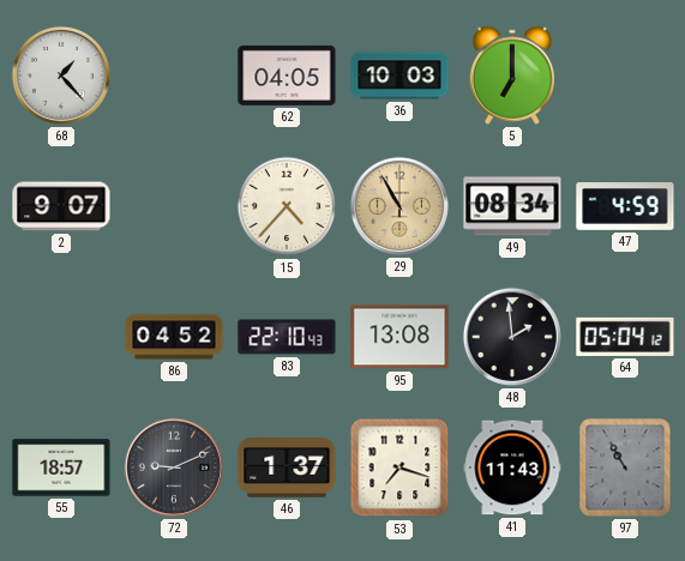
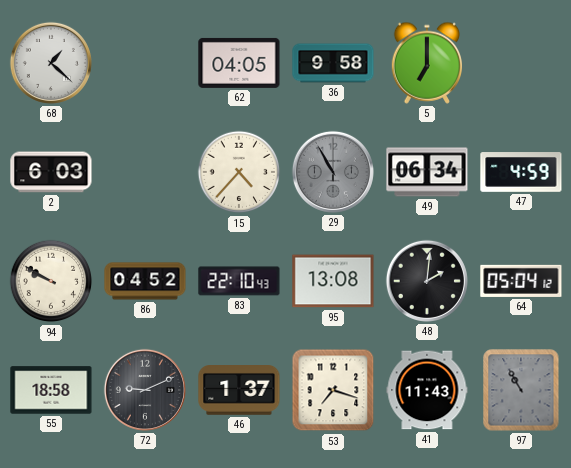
68: 1:23 -> 1:22
36: 10:03 -> 9:58
2: 9:07 -> 6:03
29 dial: champagne -> grey
49: 08:34 -> 06:34
94: none -> 9:50
48: 1:59 -> 2:01
55: 18:57 -> 18:58
